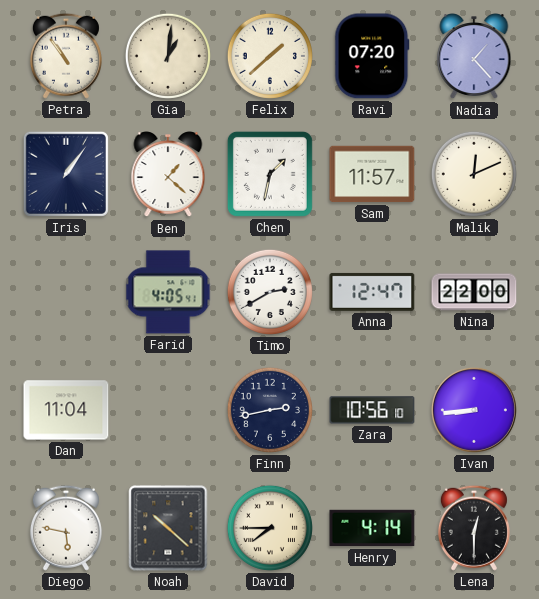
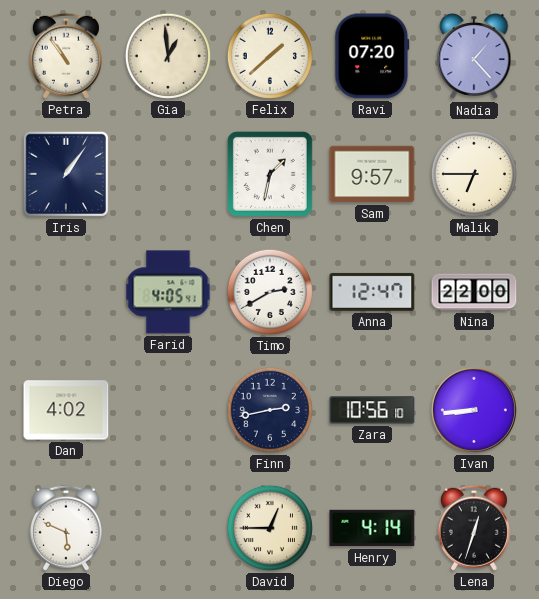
Gia: 1:01 -> 12:59
Ben: 1:22 -> none
Sam: 11:57 -> 9:57
Malik: 12:11 -> 6:45
Dan: 11:04 -> 4:02
Diego: 5:47 -> 5:49
Noah: 10:22 -> none
David: 7:45 -> 12:45
Lena: 12:30 -> 12:33
